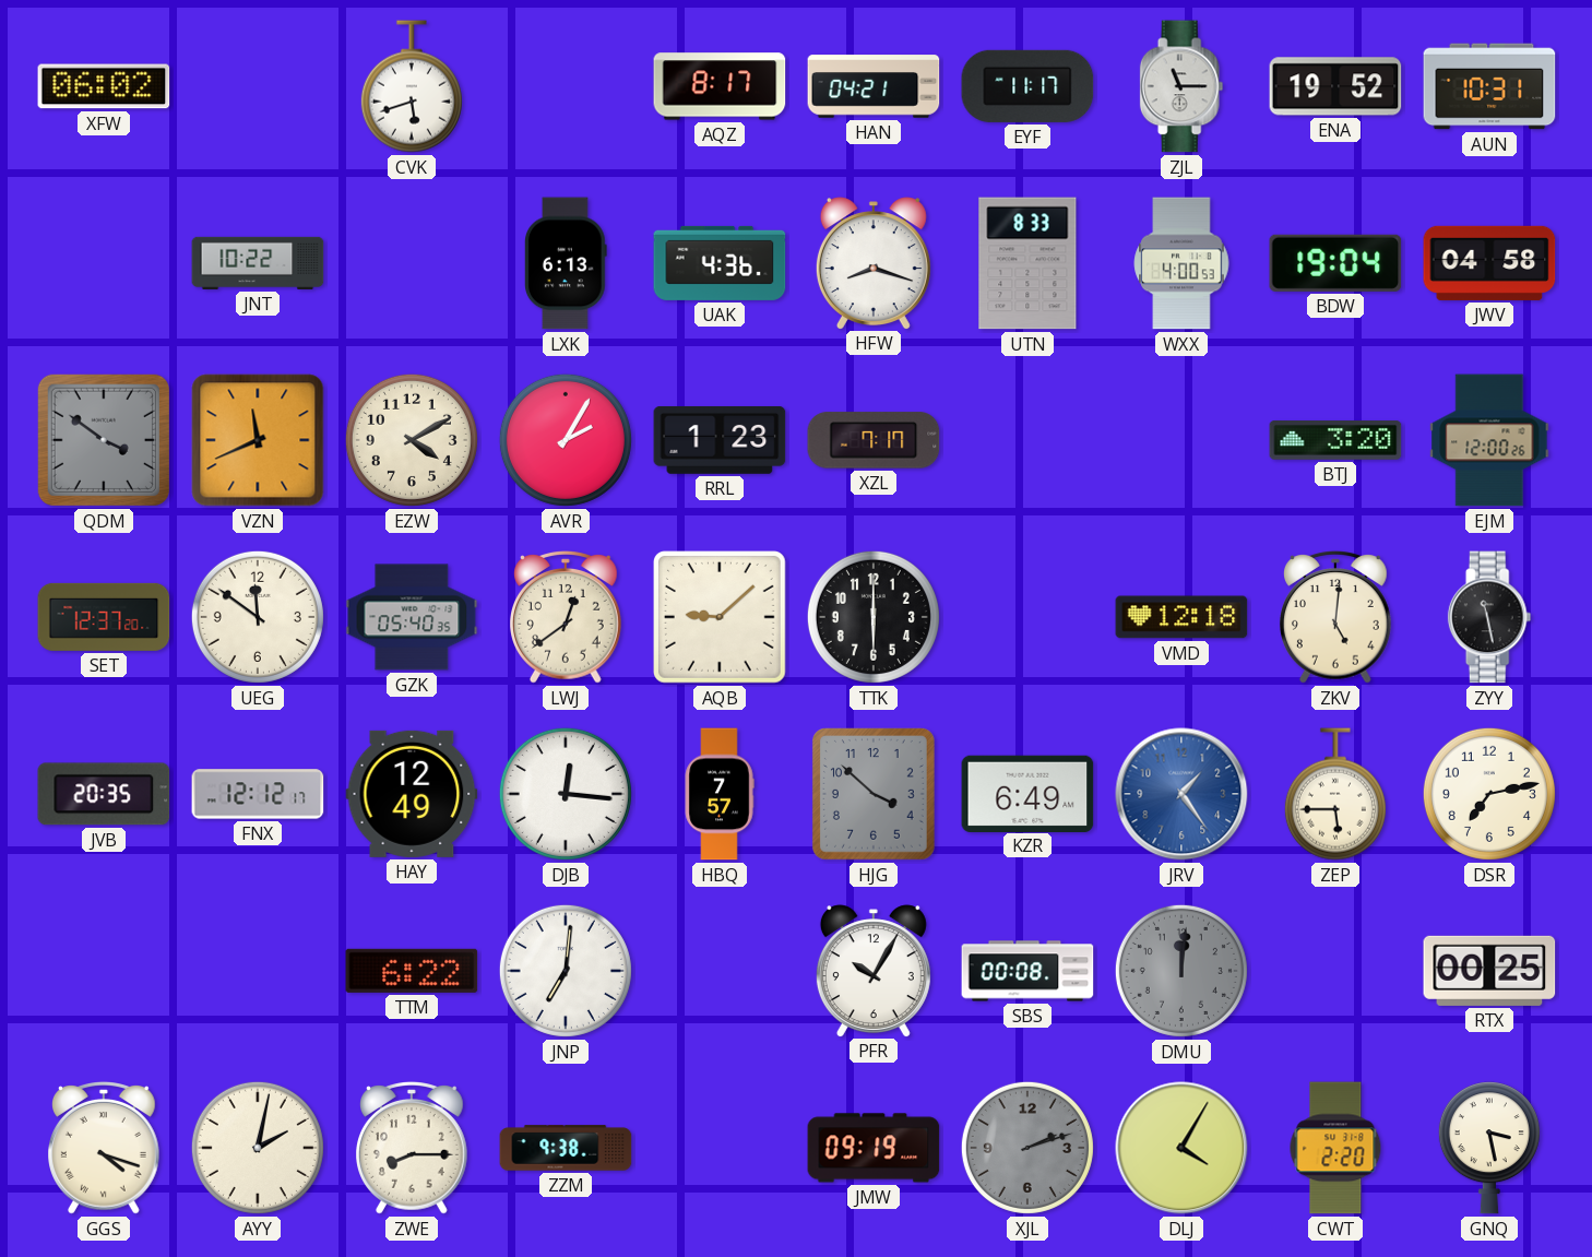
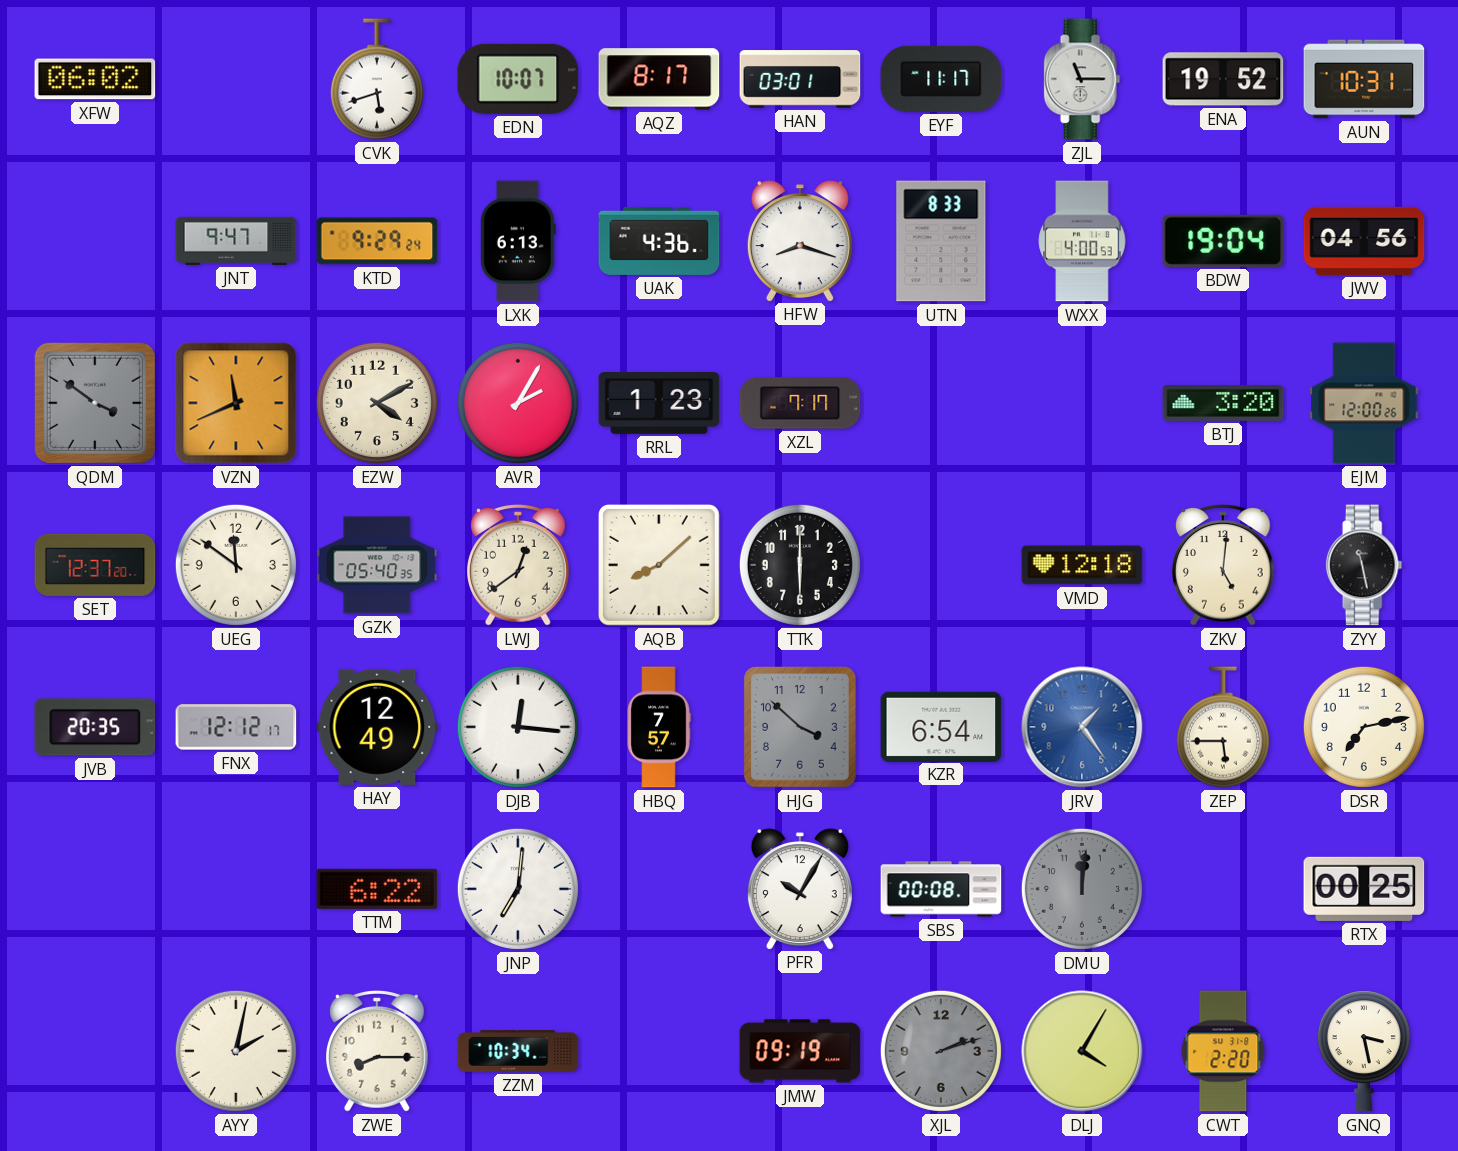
EDN: none -> 10:07
HAN: 04:21 -> 03:01
JNT: 10:22 -> 9:47
KTD: none -> 9:29
JWV: 04:58 -> 04:56
AQB: 9:08 -> 8:08
KZR: 6:49 -> 6:54
GGS: 4:18 -> none
ZZM: 9:38 -> 10:34
